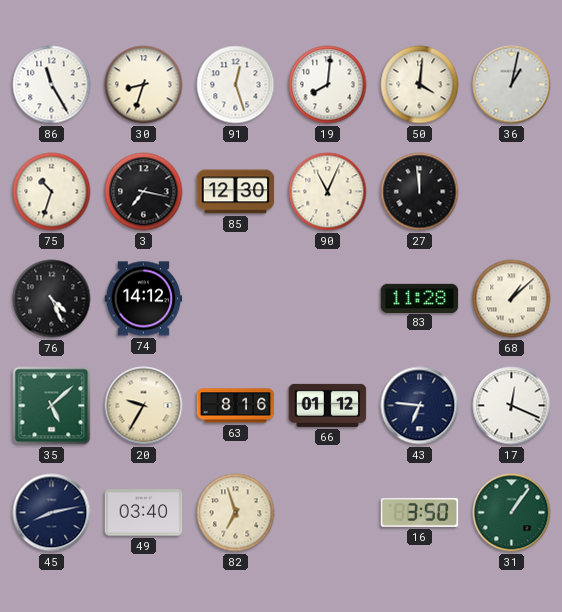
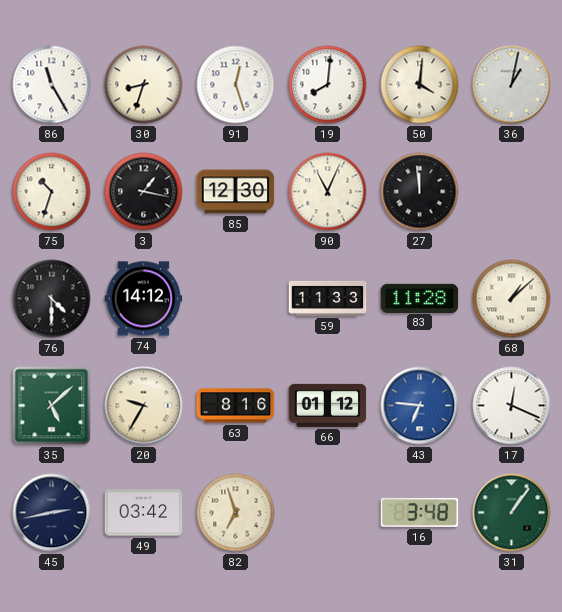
3: 7:17 -> 1:17
76: 4:26 -> 4:30
59: none -> 11:33
43 dial: navy -> blue
45: 8:13 -> 2:43
49: 03:40 -> 03:42
16: 3:50 -> 3:48
